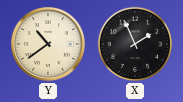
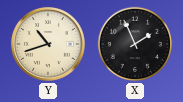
Y: 10:39 -> 10:42
